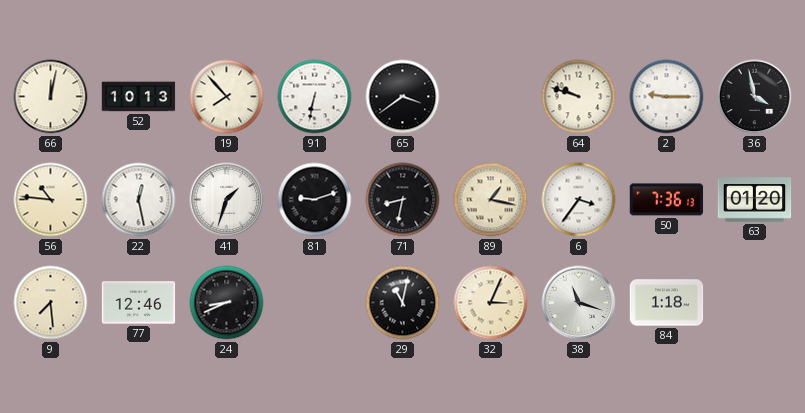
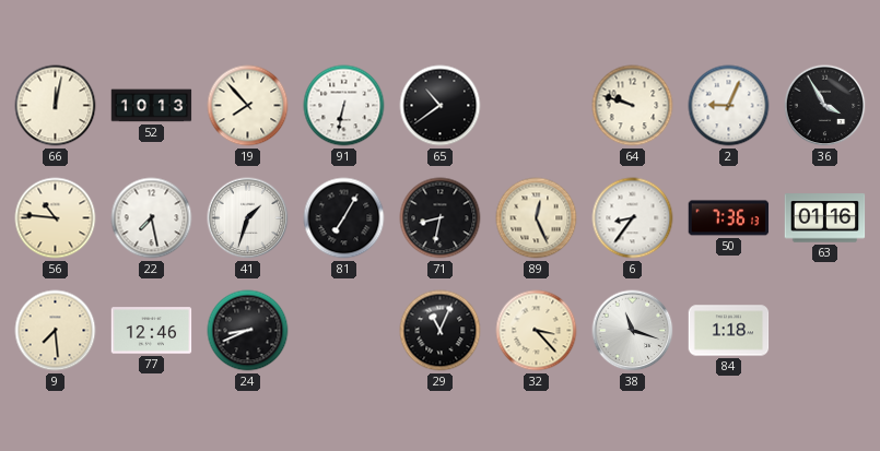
65: 3:39 -> 10:39
2: 9:15 -> 9:04
36: 3:58 -> 3:55
22: 12:28 -> 7:28
81: 9:12 -> 7:05
89: 1:17 -> 12:26
6: 3:36 -> 8:36
63: 01:20 -> 01:16
29: 11:02 -> 11:04
32: 3:04 -> 3:23
